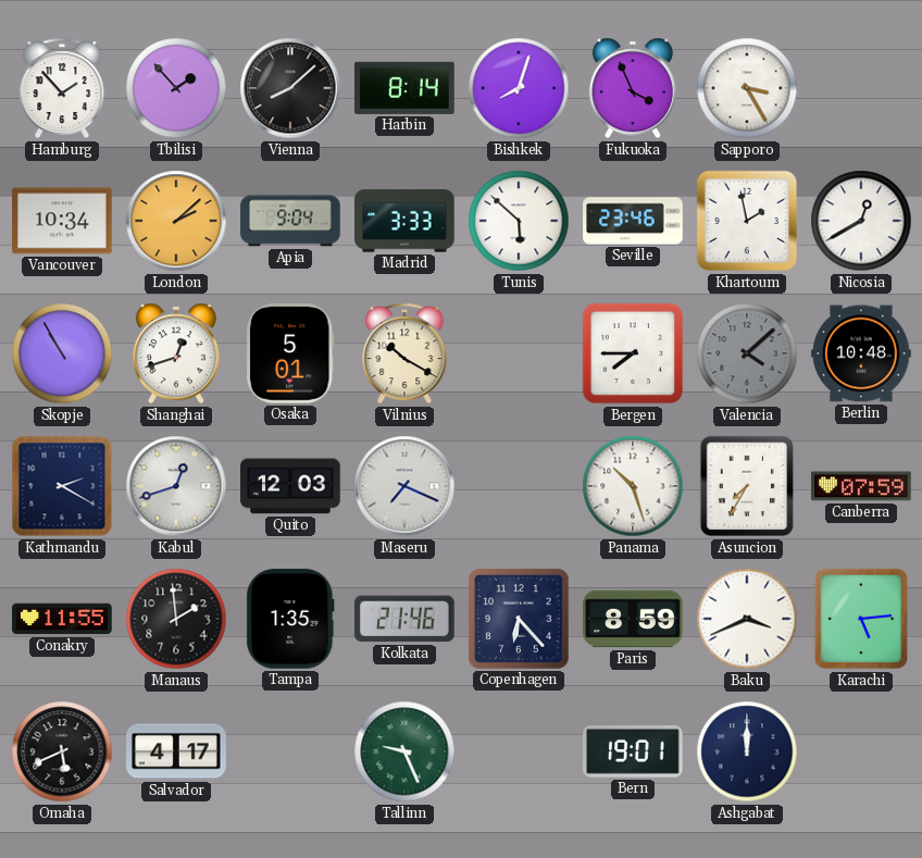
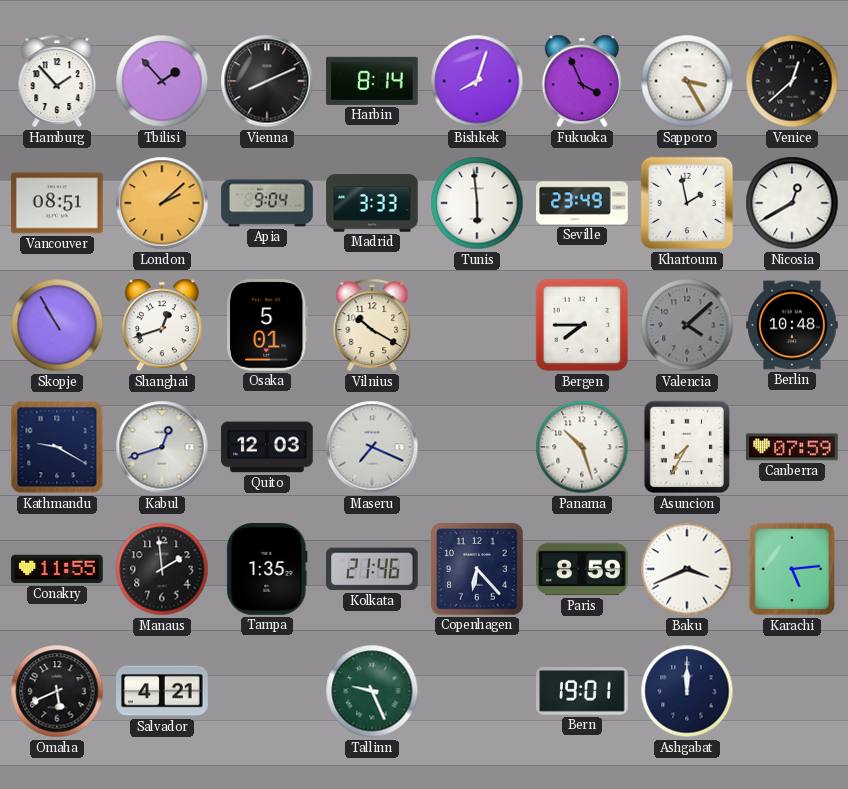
Vienna: 8:08 -> 8:11
Venice: none -> 12:38
Vancouver: 10:34 -> 08:51
Tunis: 5:52 -> 5:59
Seville: 23:46 -> 23:49
Kathmandu: 2:20 -> 9:20
Salvador: 4:17 -> 4:21
